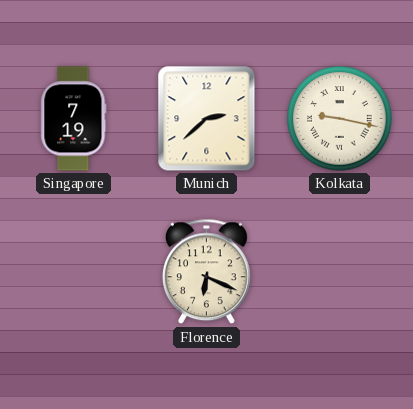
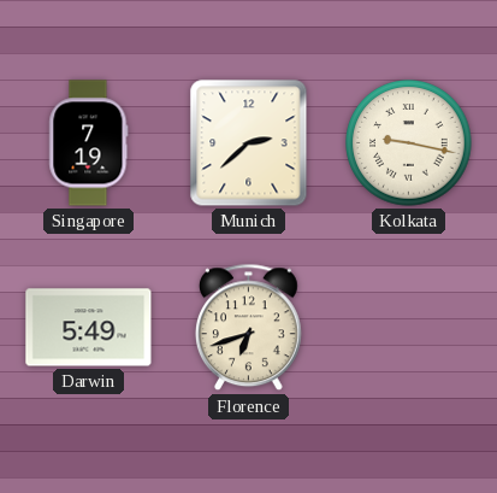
Darwin: none -> 5:49
Florence: 6:19 -> 6:42
